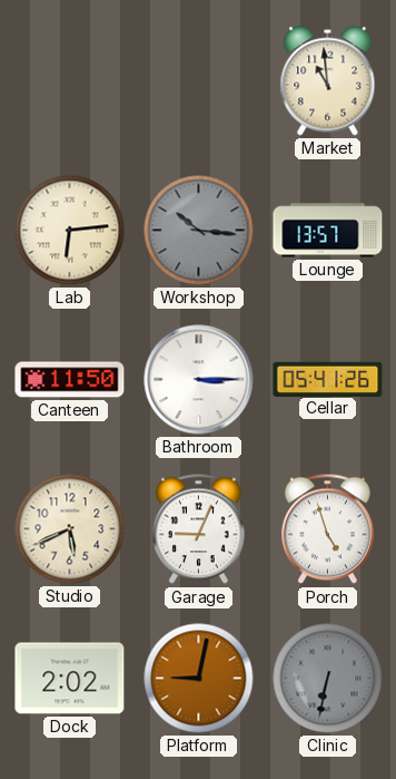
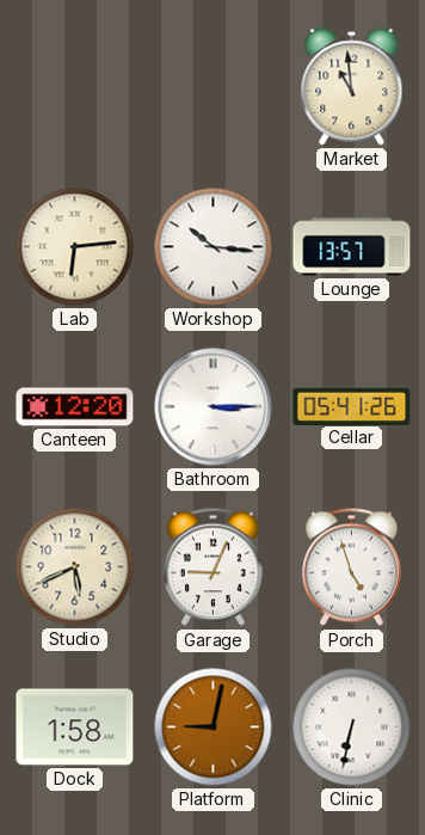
Workshop dial: grey -> white
Canteen: 11:50 -> 12:20
Dock: 2:02 -> 1:58
Clinic dial: grey -> white
